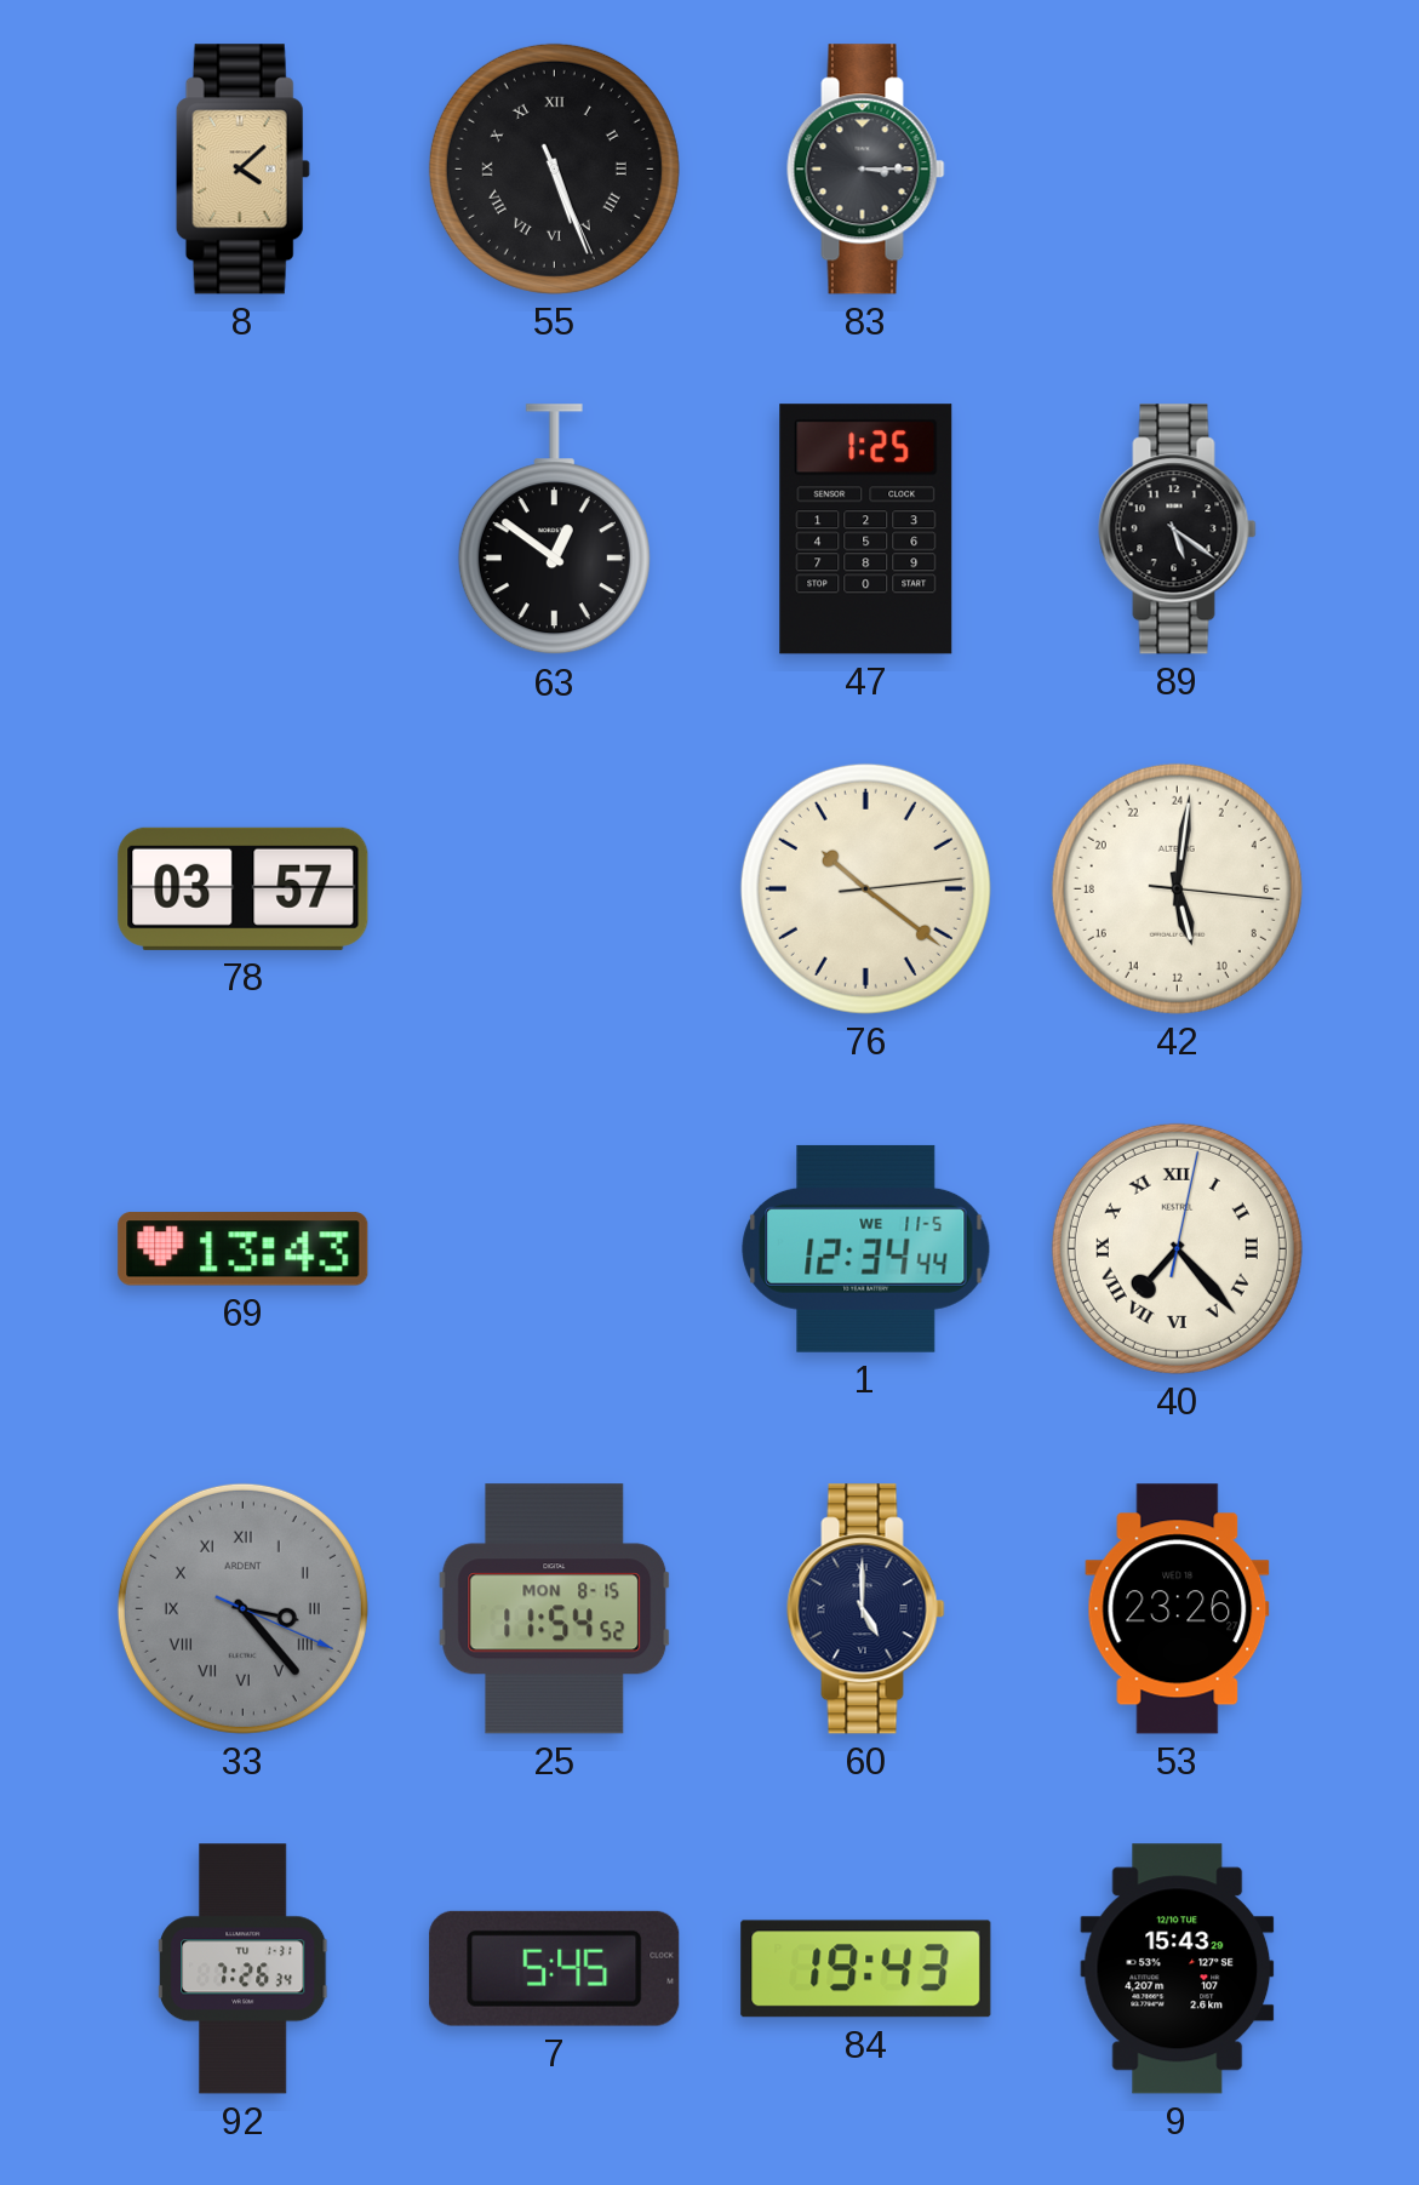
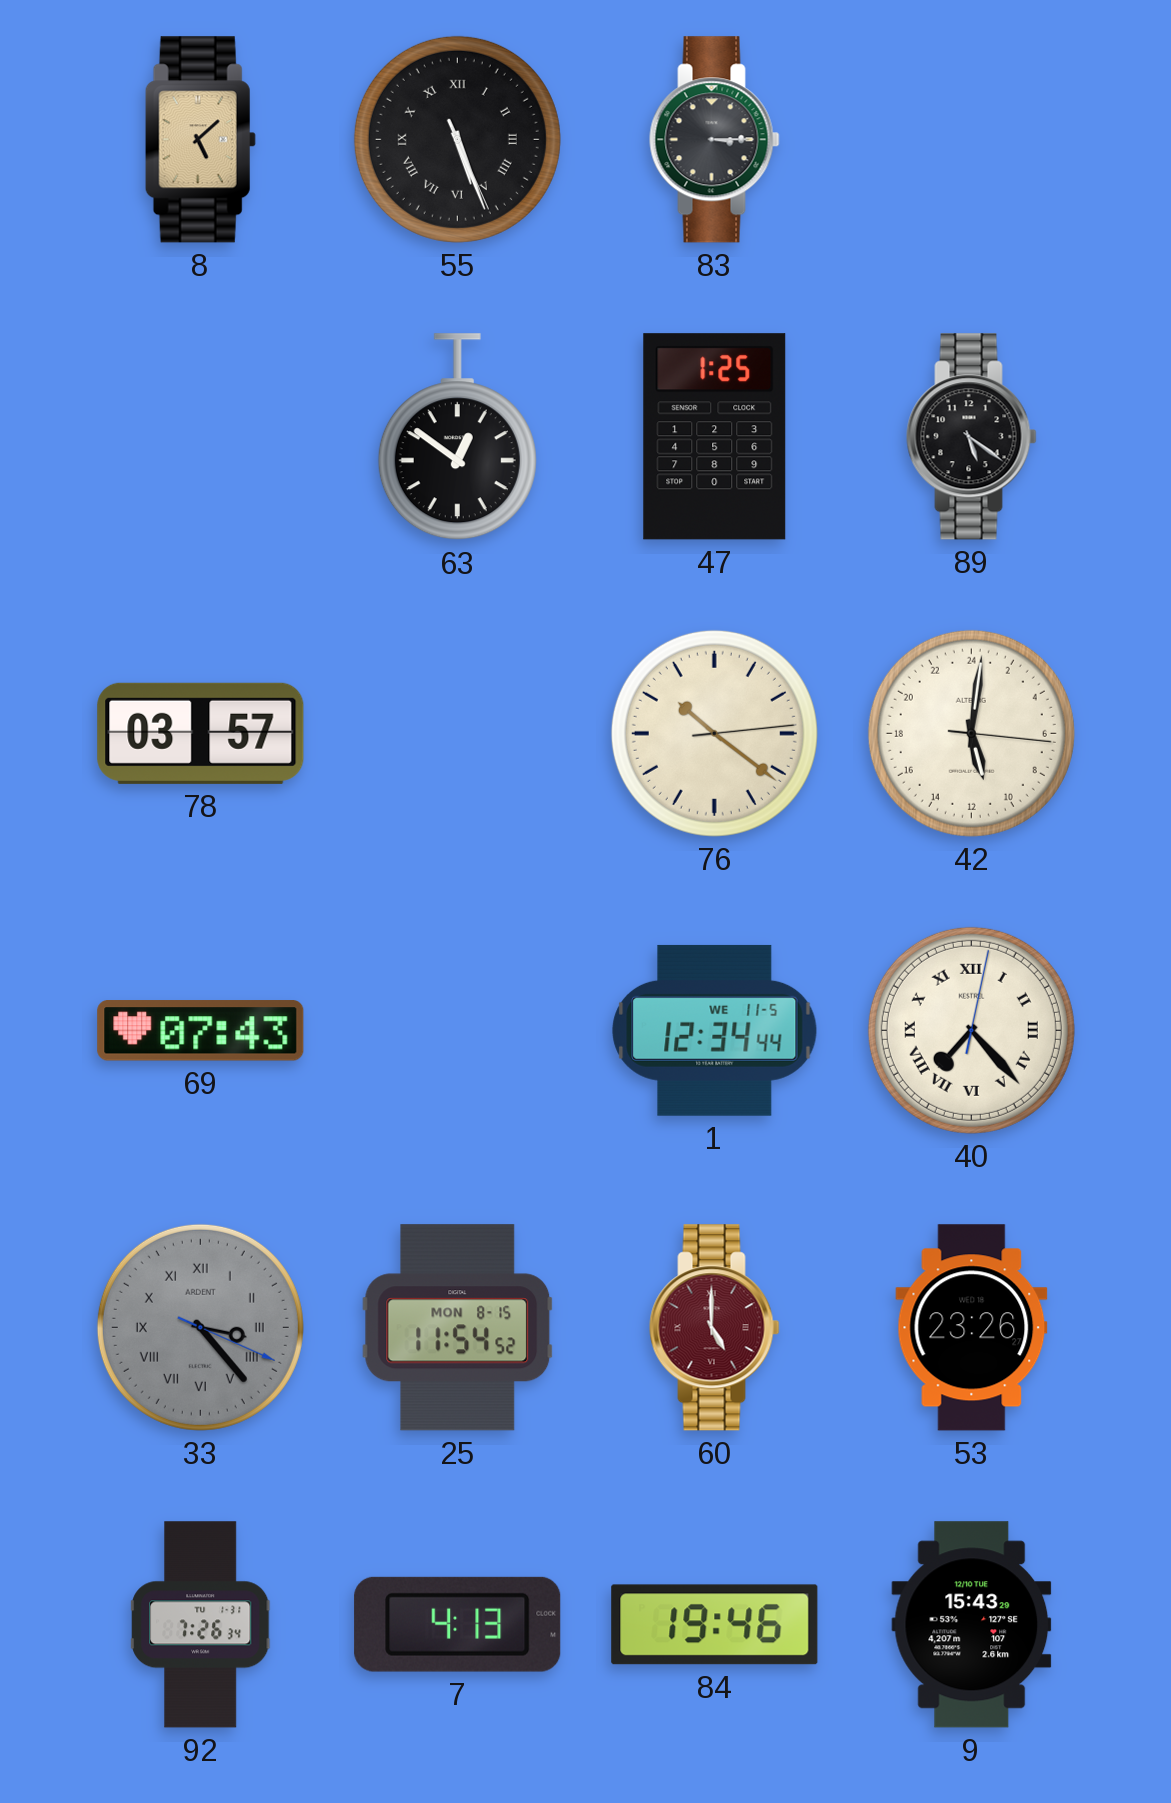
8: 4:08 -> 5:08
69: 13:43 -> 07:43
60 dial: navy -> burgundy
7: 5:45 -> 4:13
84: 19:43 -> 19:46
